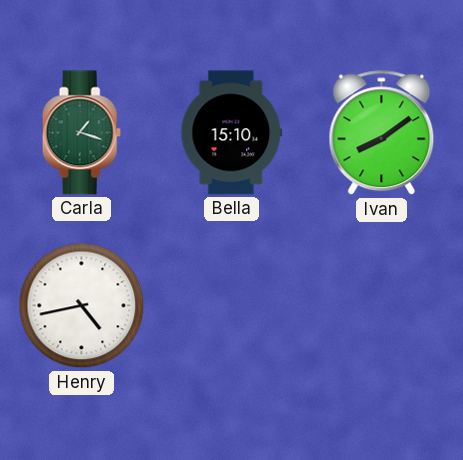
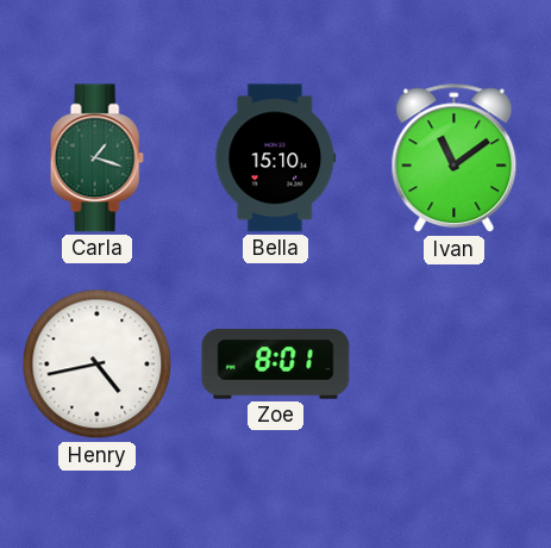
Ivan: 8:09 -> 11:09
Zoe: none -> 8:01
